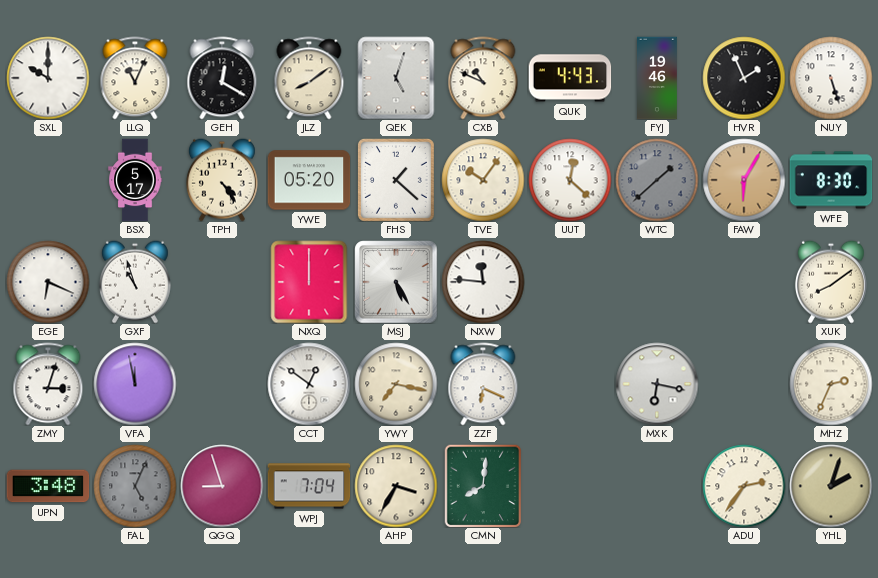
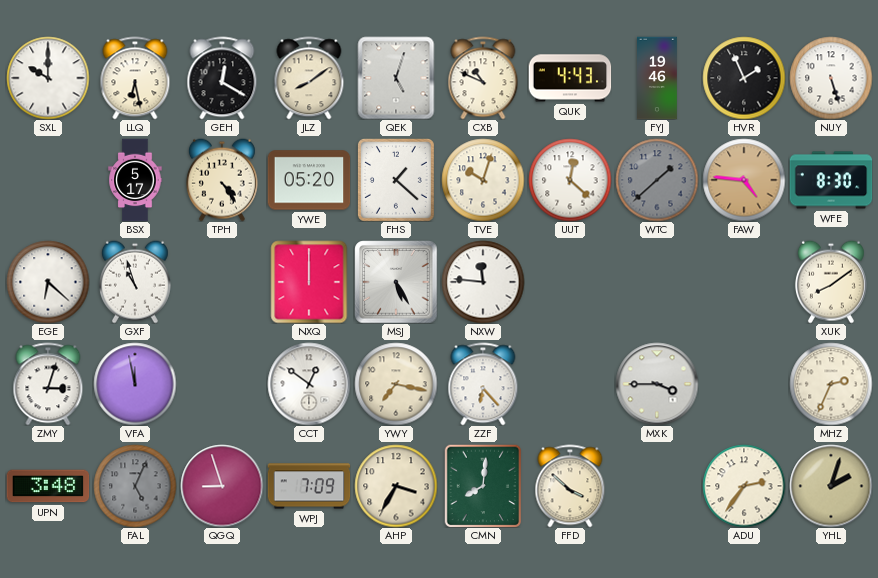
LLQ: 11:04 -> 6:28
TVE: 10:06 -> 10:03
FAW: 6:05 -> 4:46
EGE: 6:19 -> 6:22
ZZF: 6:19 -> 6:23
MXK: 6:17 -> 3:45
WPJ: 7:04 -> 7:09
FFD: none -> 3:52
